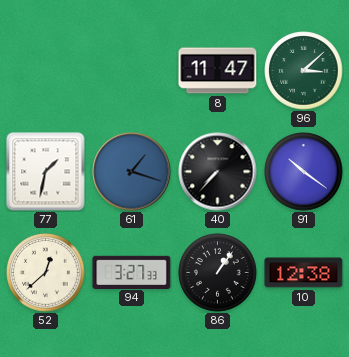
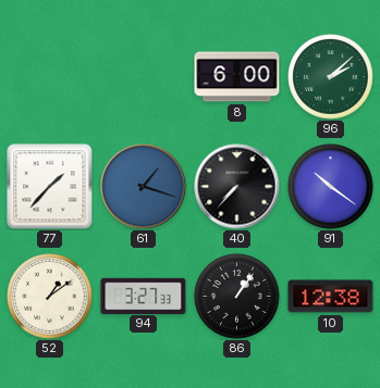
8: 11:47 -> 6:00
96: 3:08 -> 2:08
77: 1:32 -> 1:37
52: 12:38 -> 1:09
